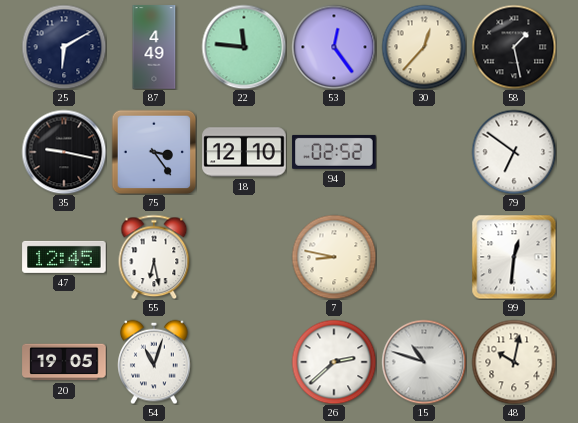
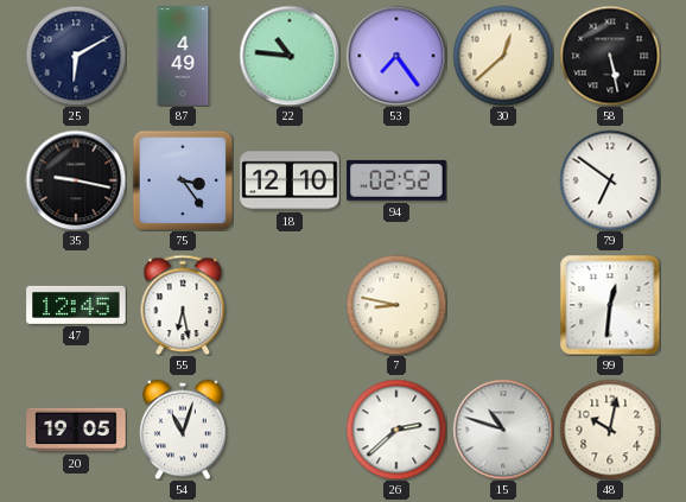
22: 11:46 -> 10:46
53: 12:24 -> 7:24
30: 12:37 -> 12:38
58: 1:28 -> 5:28
